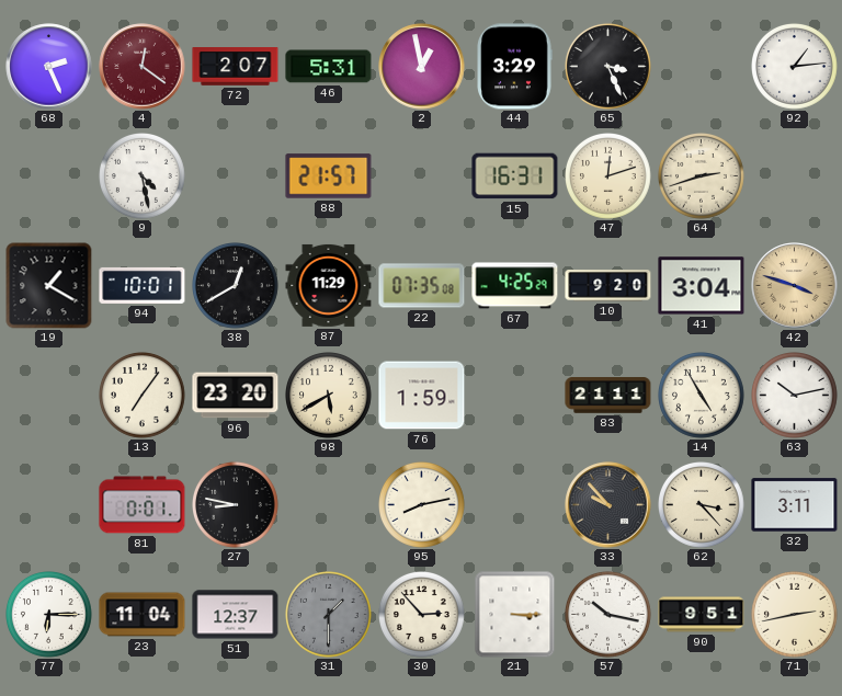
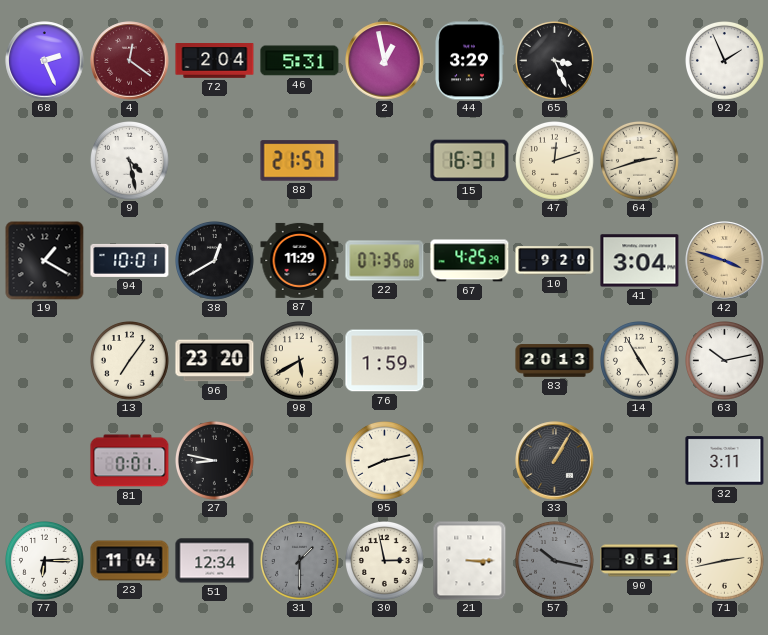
72: 2:07 -> 2:04
92: 1:14 -> 1:56
83: 21:11 -> 20:13
33: 9:53 -> 1:05
62: 3:23 -> none
51: 12:37 -> 12:34
30: 2:53 -> 2:58
57 dial: white -> grey
